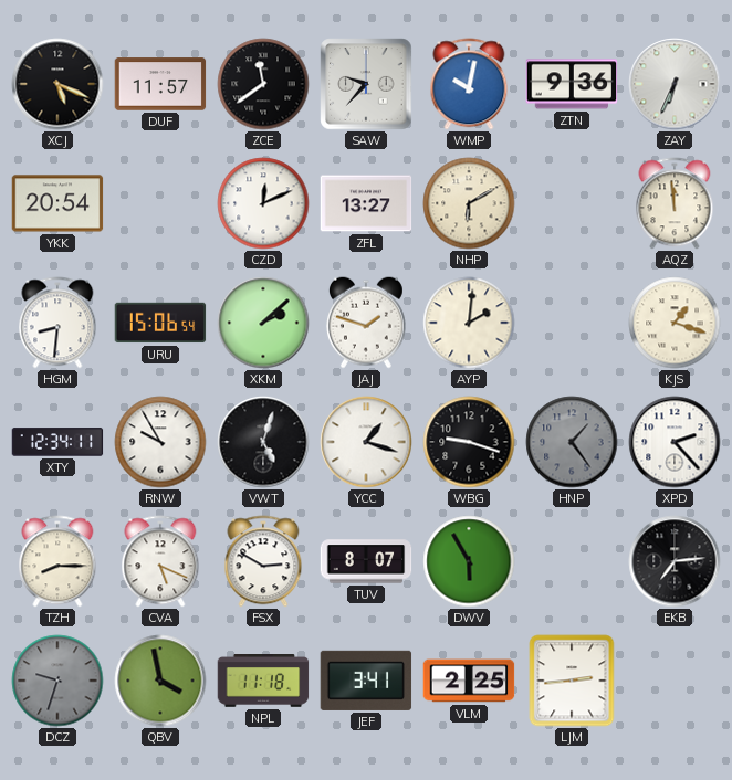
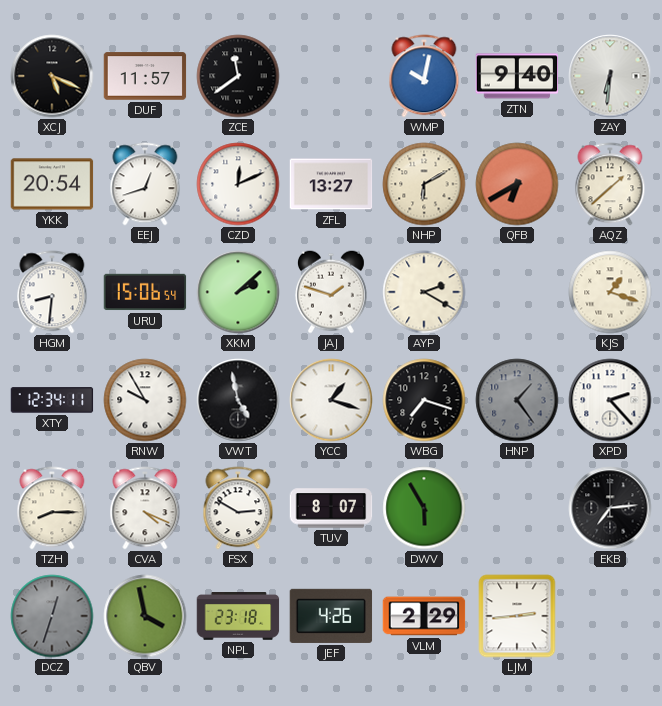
SAW: 9:37 -> none
ZTN: 9:36 -> 9:40
ZAY: 6:34 -> 6:31
EEJ: none -> 12:42
QFB: none -> 6:40
AQZ: 11:59 -> 1:38
AYP: 2:01 -> 2:20
VWT: 5:03 -> 4:58
WBG: 9:18 -> 7:18
CVA: 5:19 -> 4:19
DCZ: 9:33 -> 12:33
NPL: 11:18 -> 23:18
JEF: 3:41 -> 4:26
VLM: 2:25 -> 2:29
